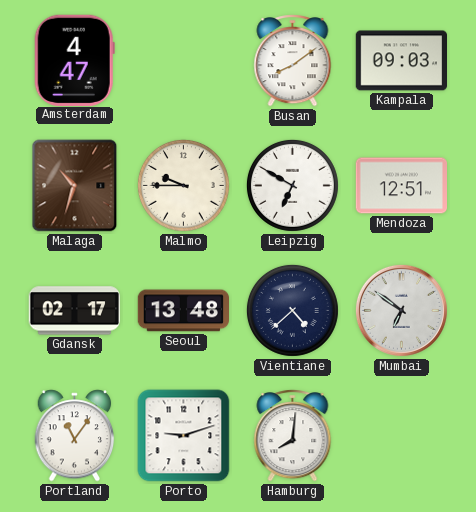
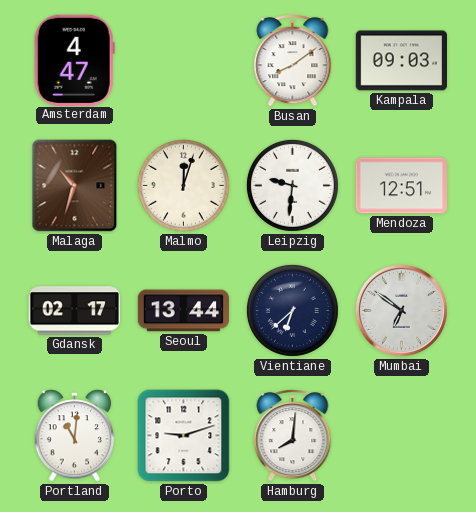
Malmo: 9:45 -> 12:03
Leipzig: 6:50 -> 9:31
Seoul: 13:48 -> 13:44
Vientiane: 4:38 -> 6:38
Portland: 11:06 -> 11:01
